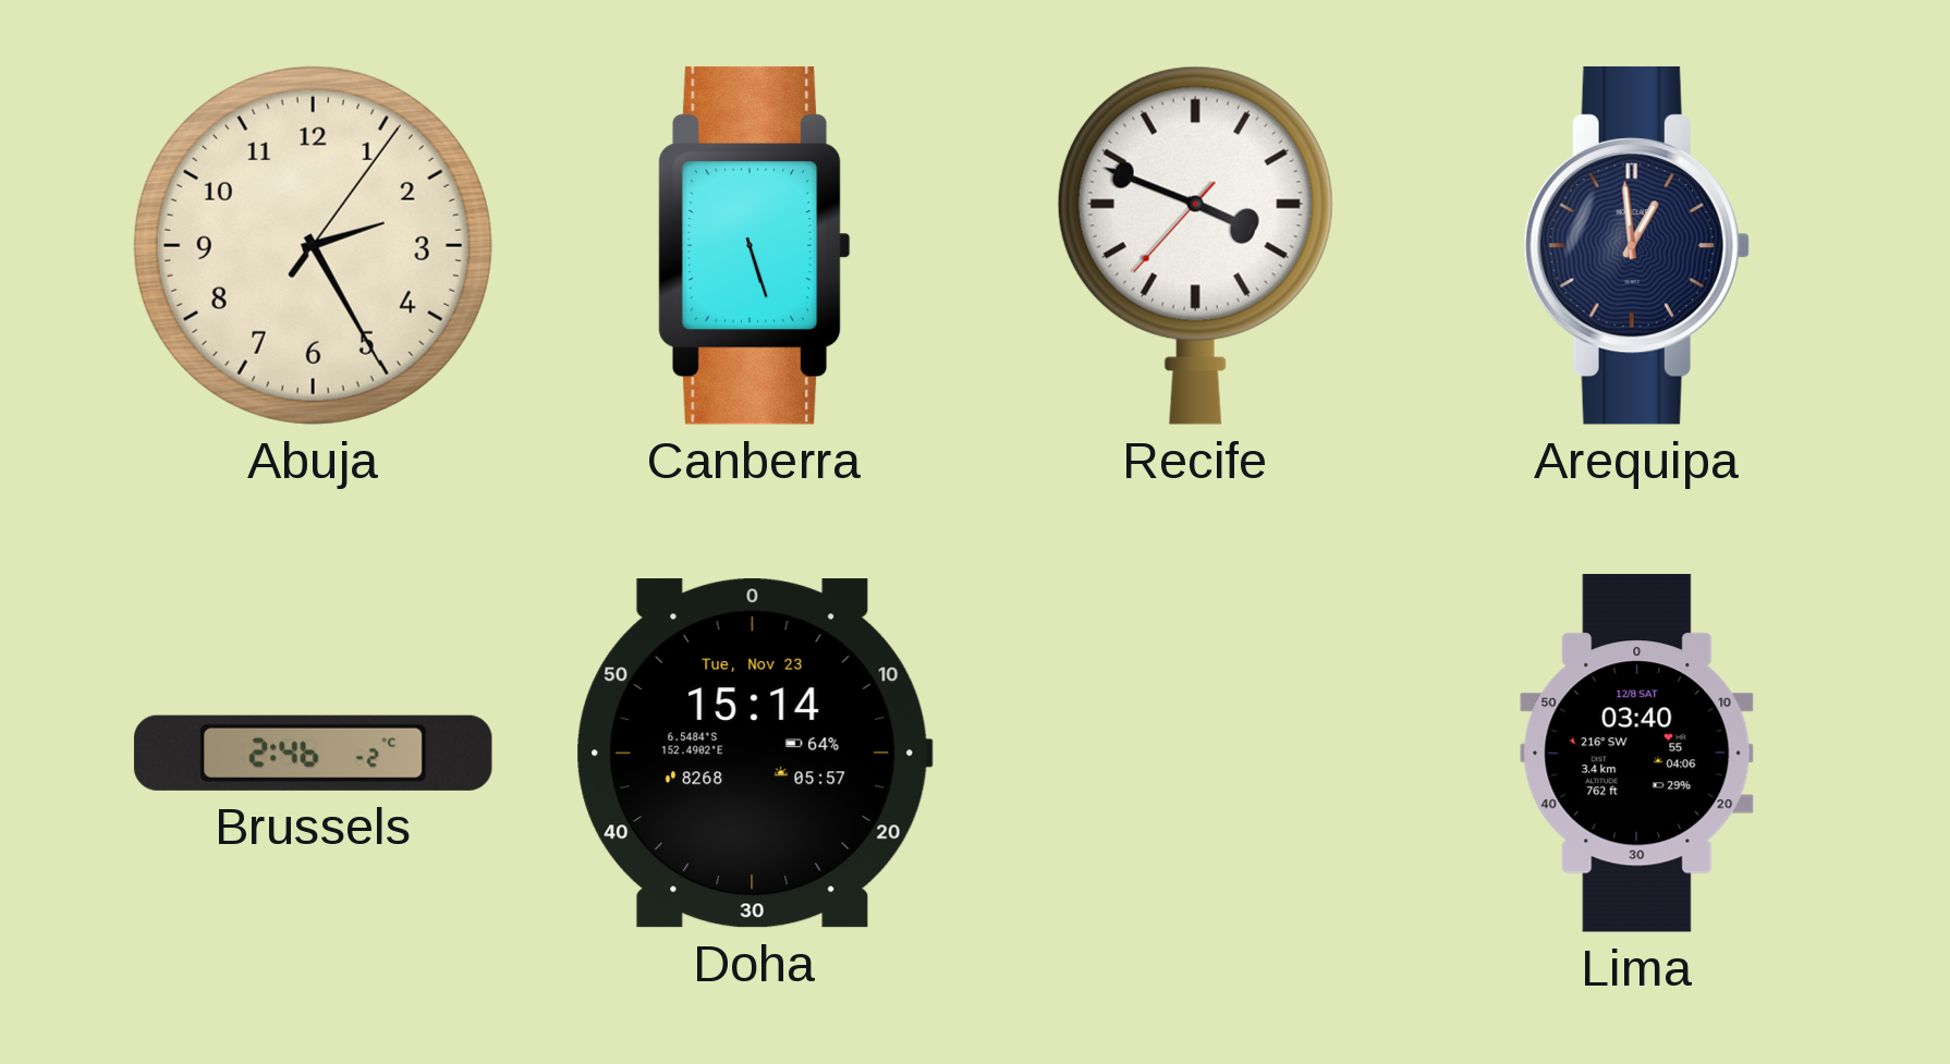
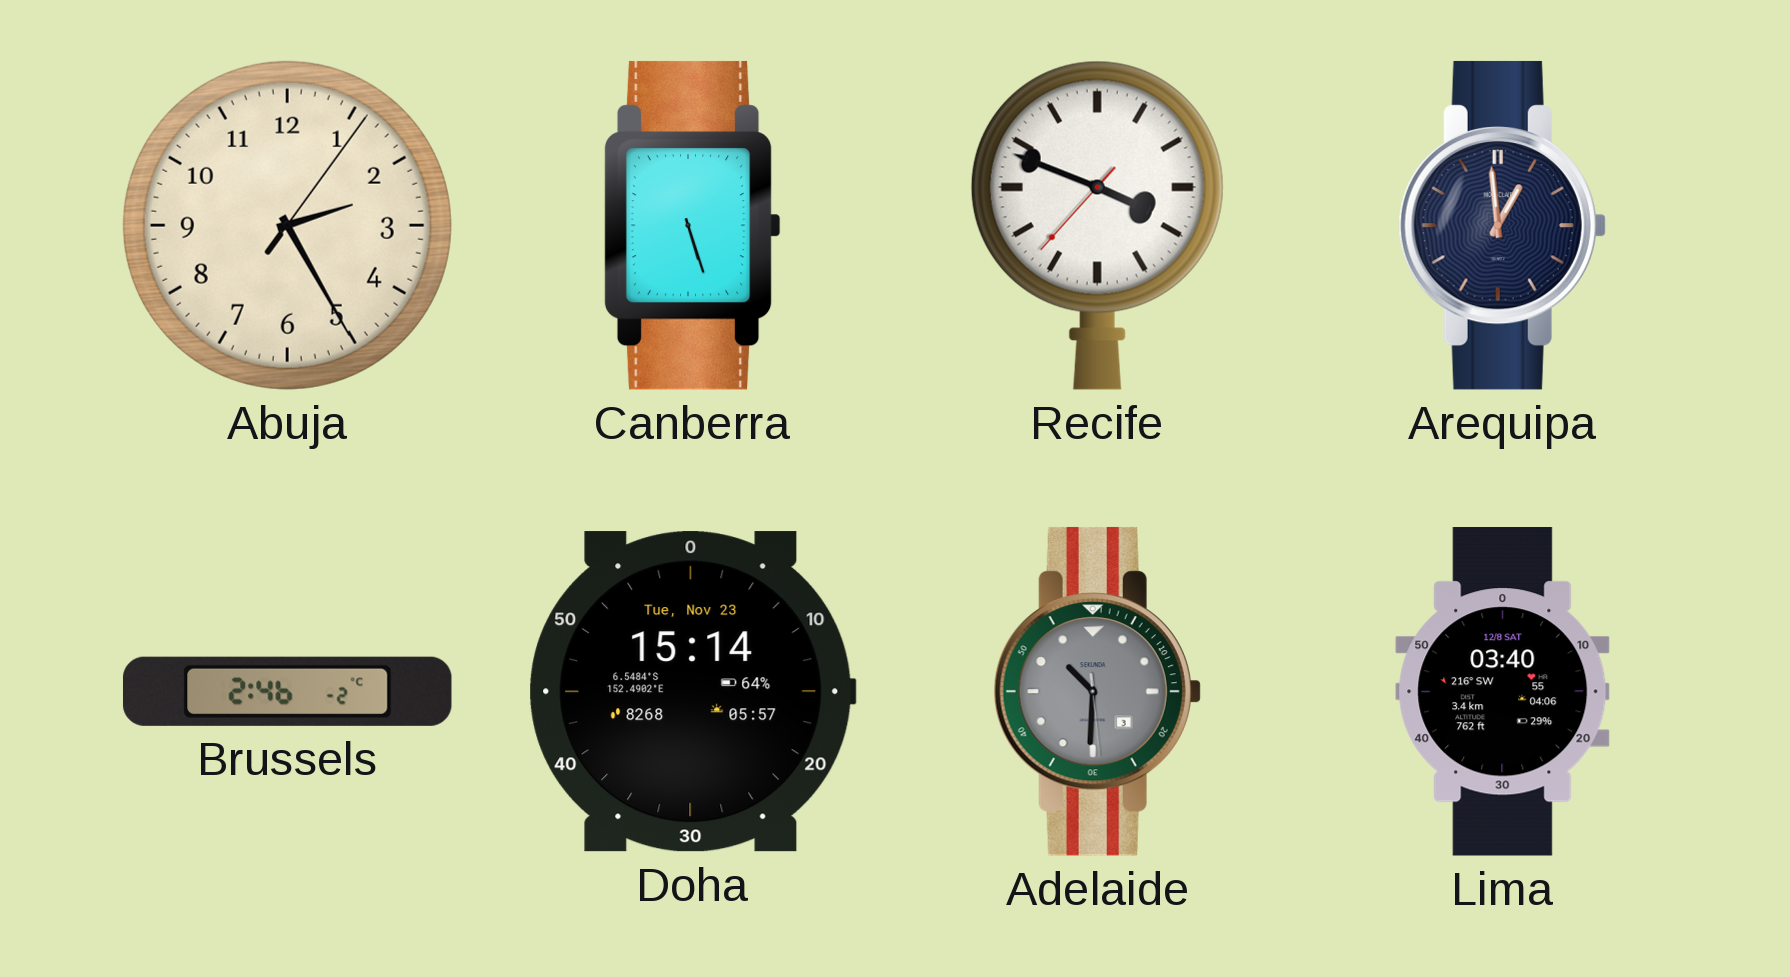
Adelaide: none -> 10:30
